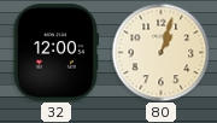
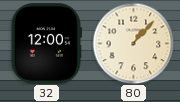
80: 1:03 -> 1:07
